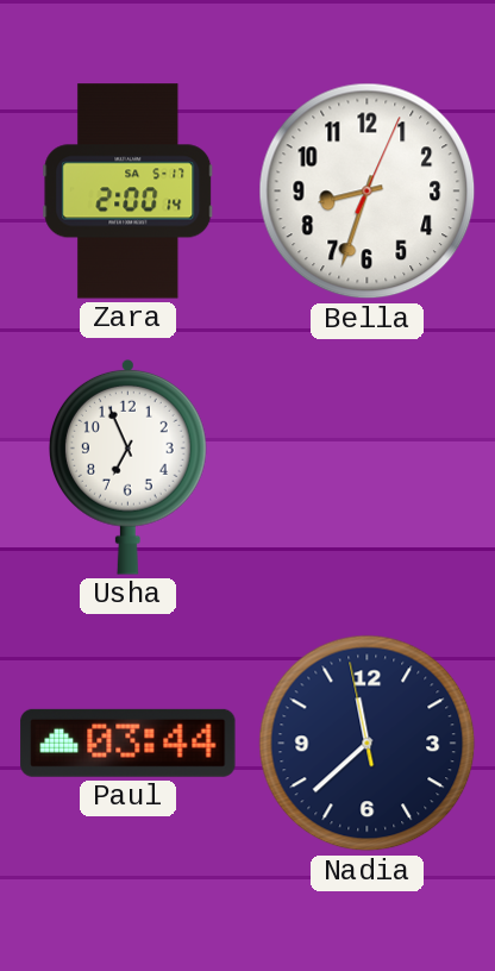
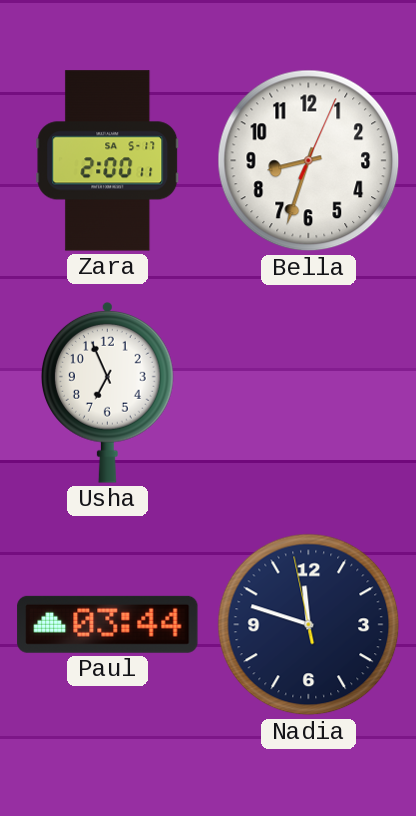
Zara: 2:00:14 -> 2:00:11
Nadia: 11:37 -> 11:47
